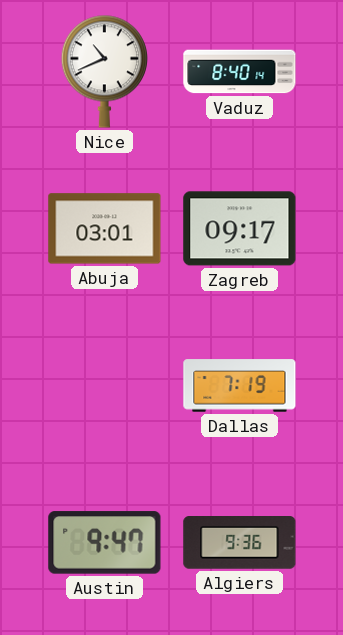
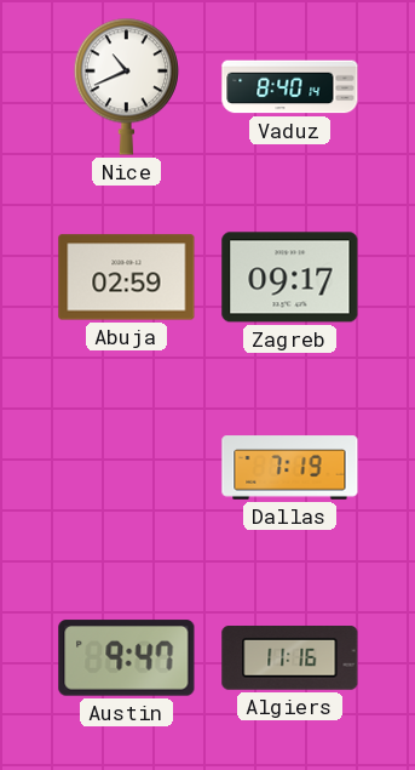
Abuja: 03:01 -> 02:59
Algiers: 9:36 -> 11:16
